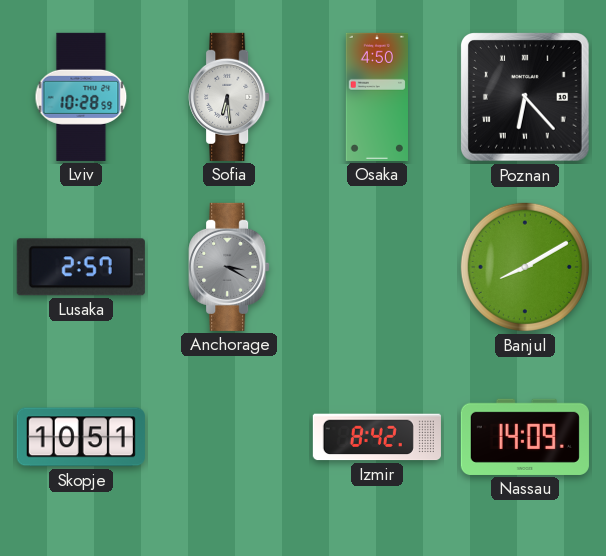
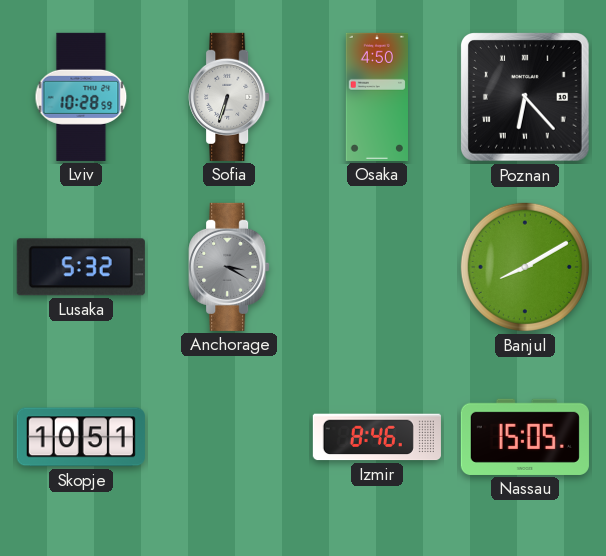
Sofia: 6:29 -> 6:33
Lusaka: 2:57 -> 5:32
Izmir: 8:42 -> 8:46
Nassau: 14:09 -> 15:05
